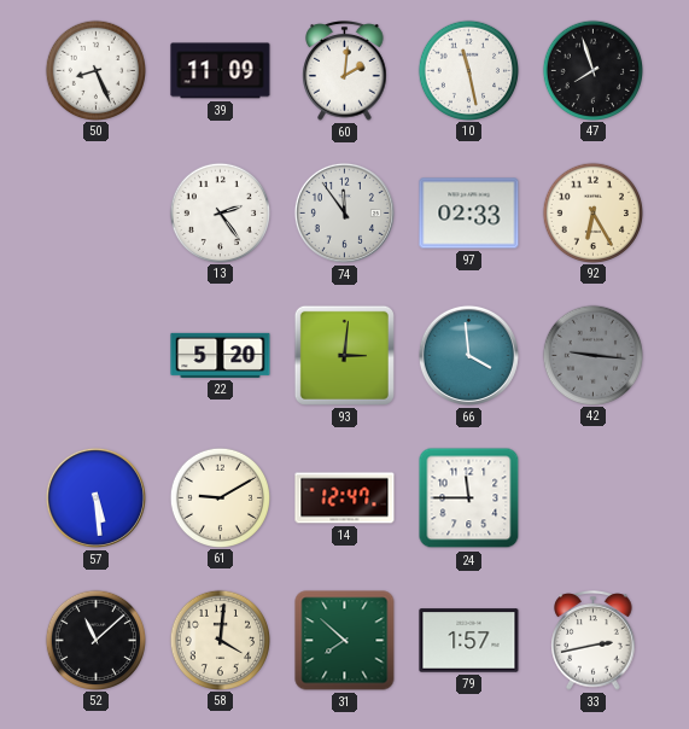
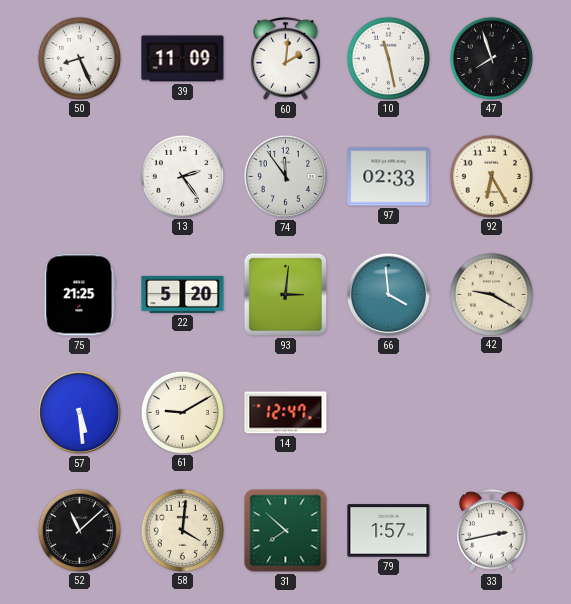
75: none -> 21:25
42: 9:16 -> 9:20
42 dial: grey -> cream
24: 11:45 -> none
